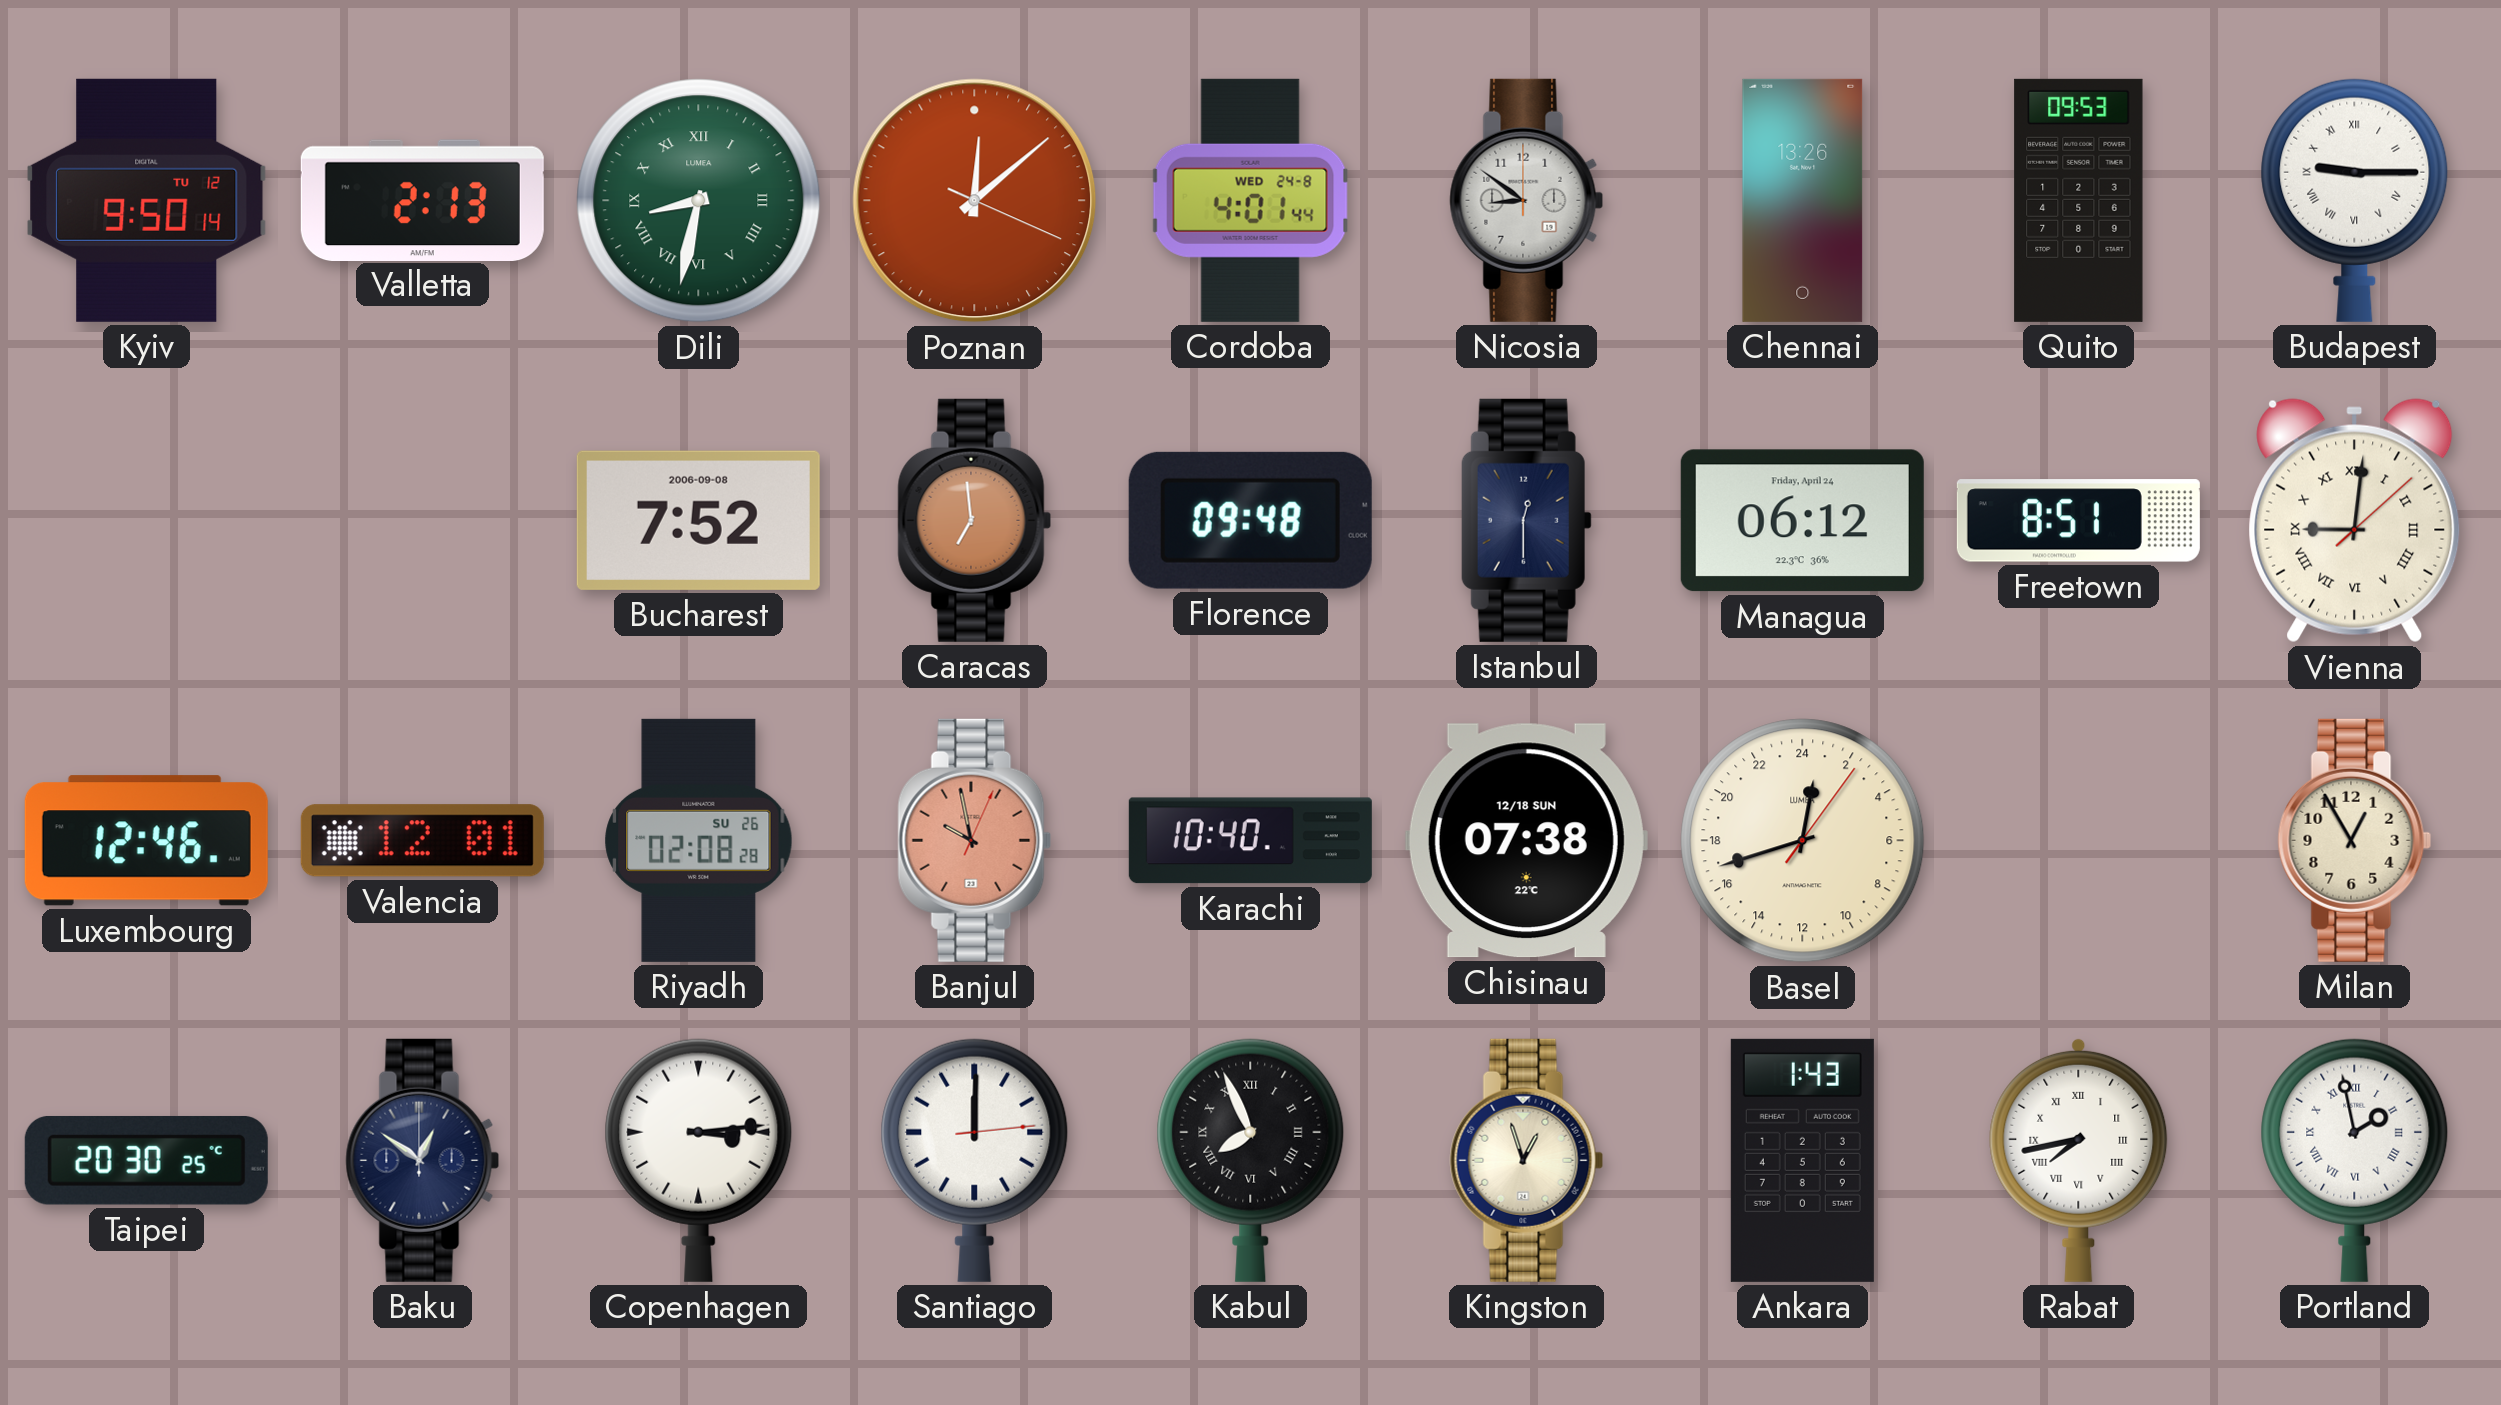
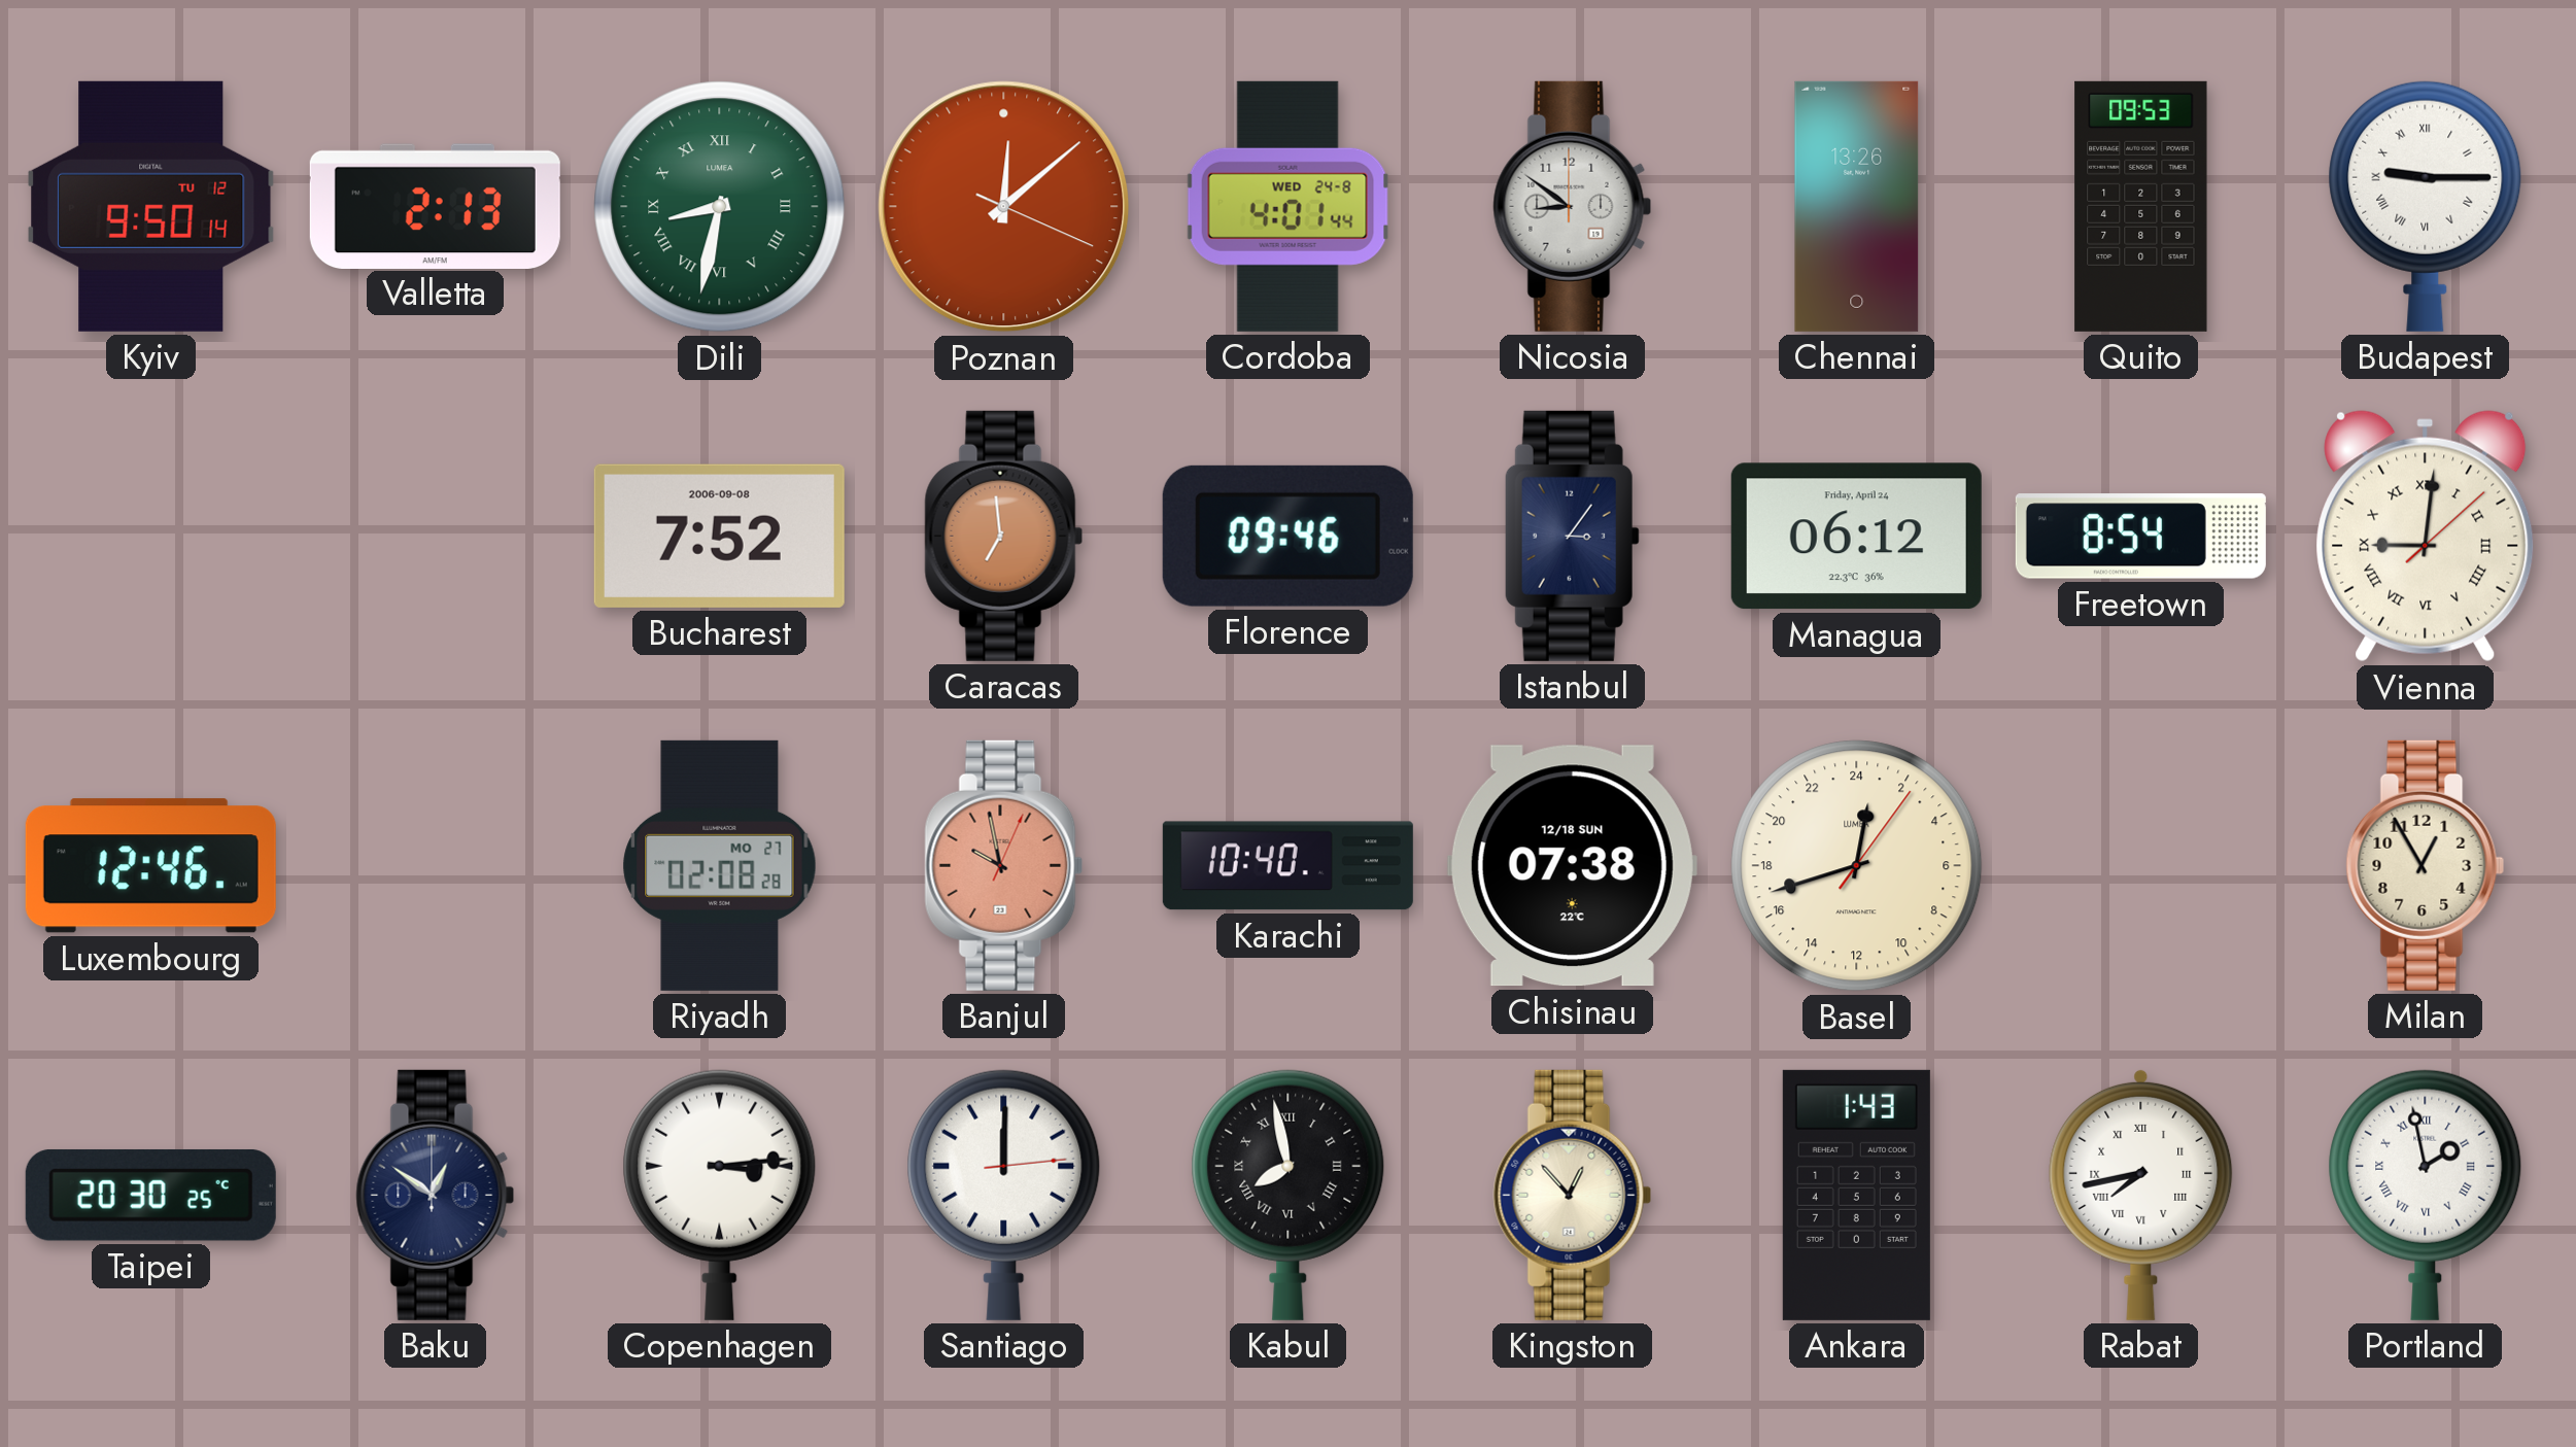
Florence: 09:48 -> 09:46
Istanbul: 12:30 -> 3:06
Freetown: 8:51 -> 8:54
Valencia: 12:01 -> none
Riyadh date: SU 26 -> MO 27
Kabul: 7:56 -> 7:58
Kingston: 12:57 -> 12:53
